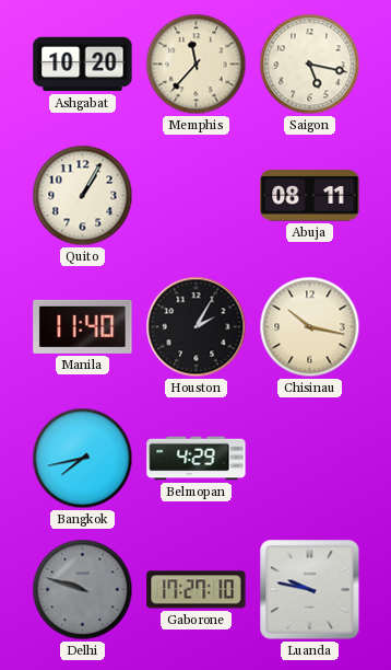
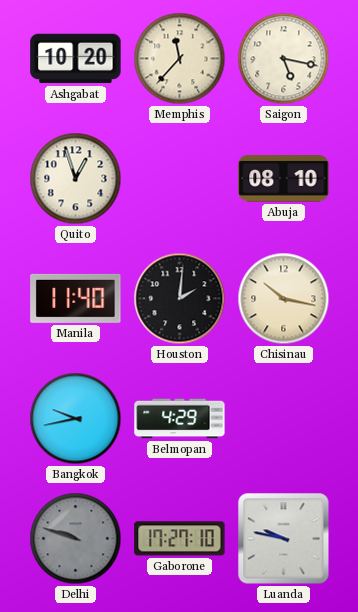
Quito: 1:05 -> 12:57
Abuja: 08:11 -> 08:10
Houston: 2:05 -> 2:01
Bangkok: 7:43 -> 9:43
